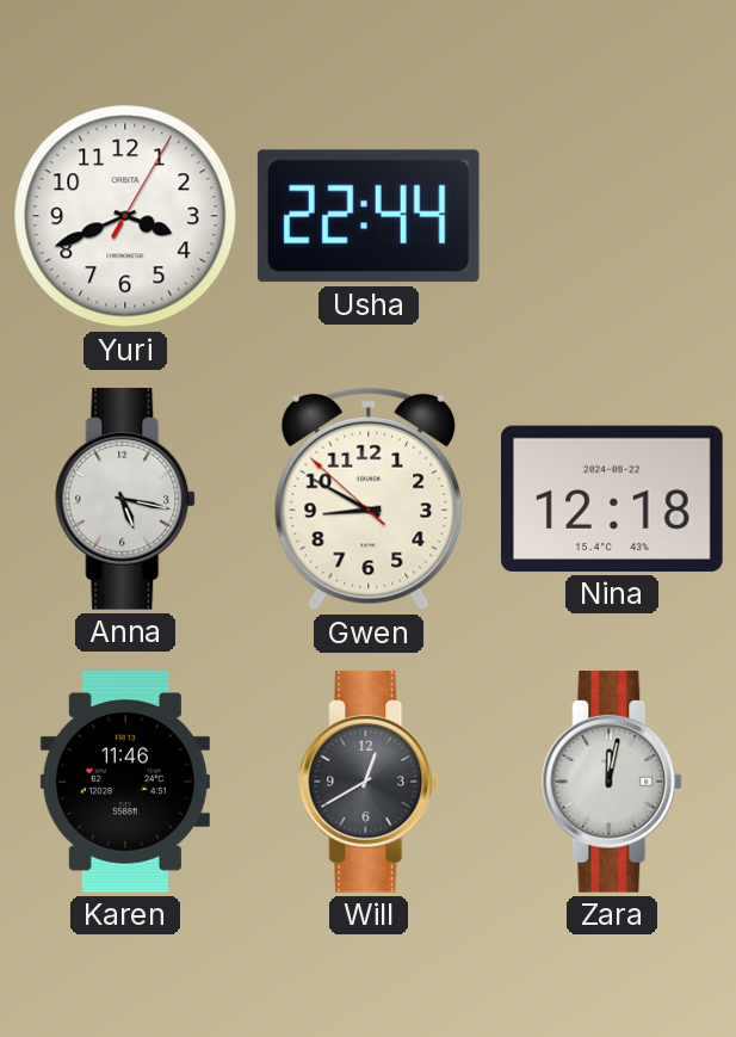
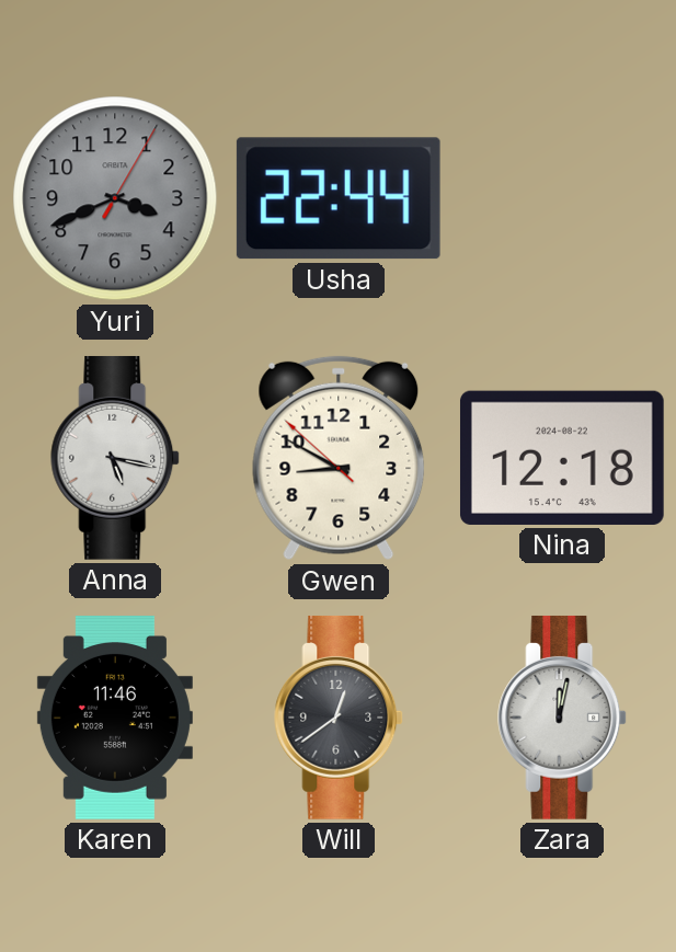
Yuri dial: white -> grey
Will: 12:40 -> 12:39
